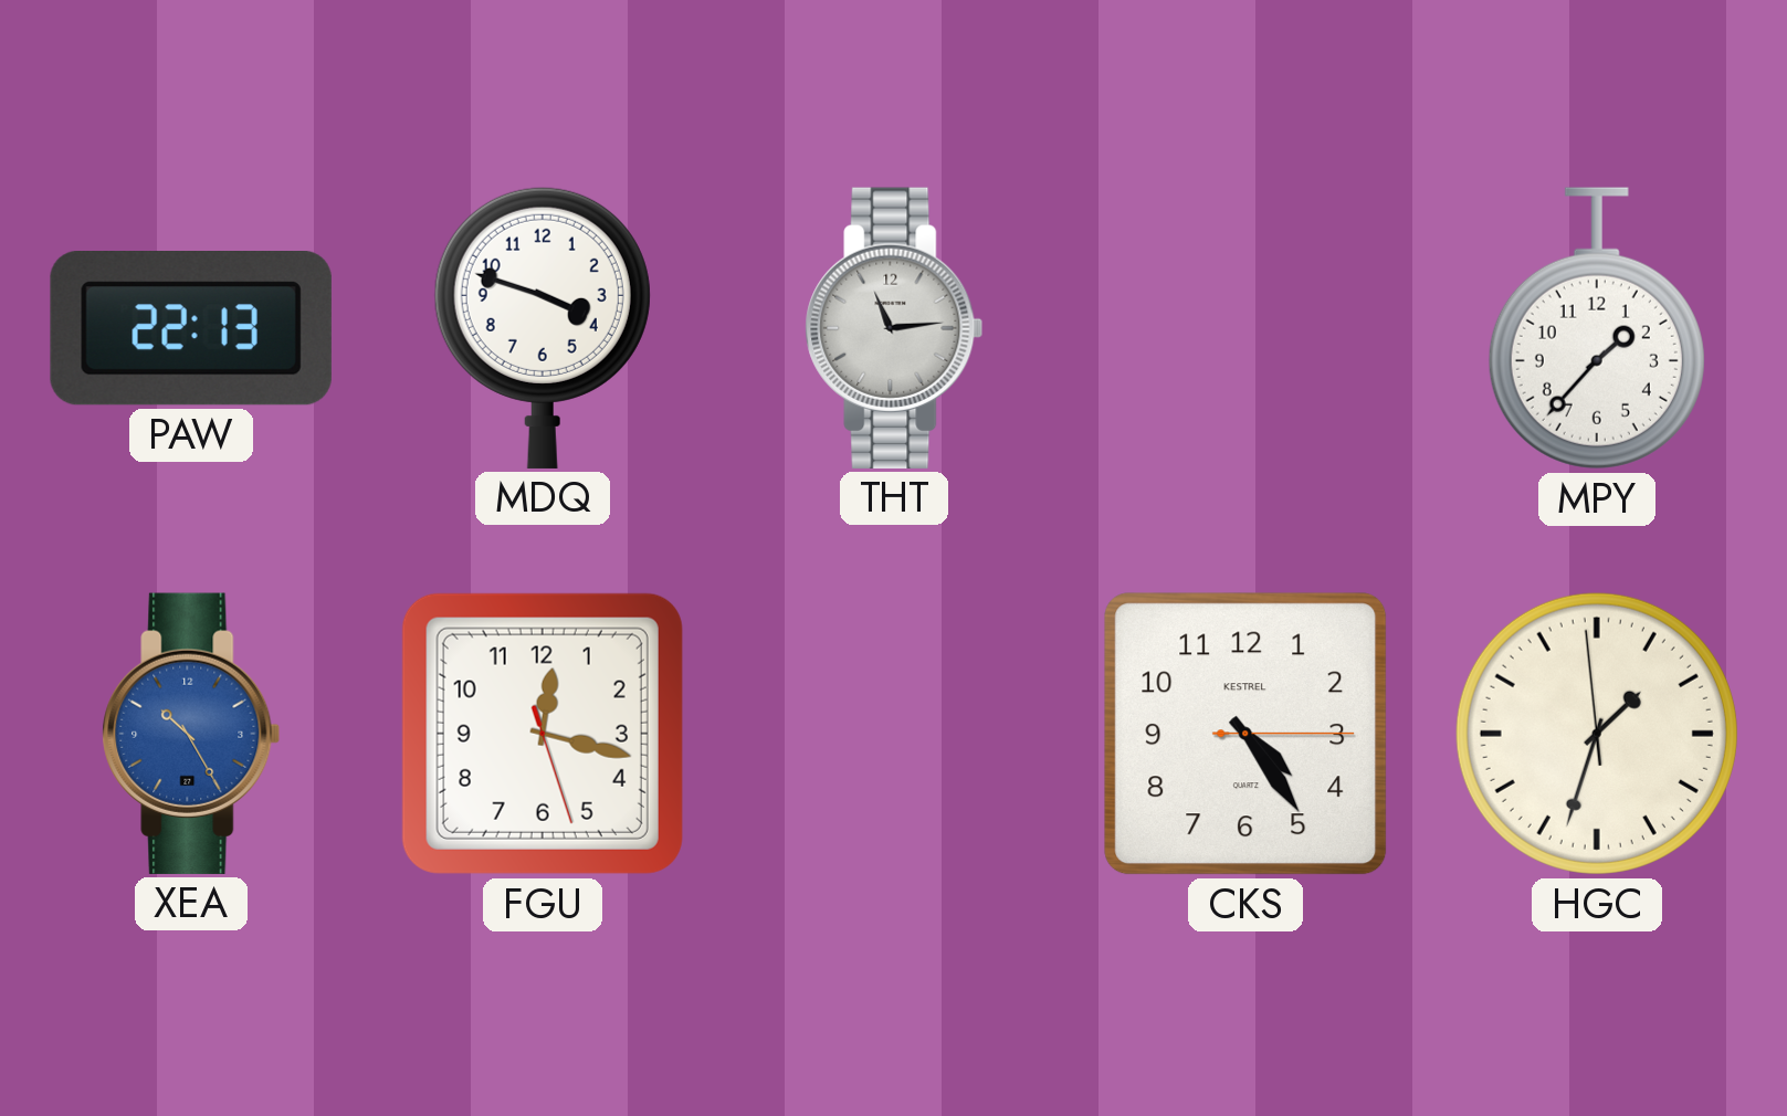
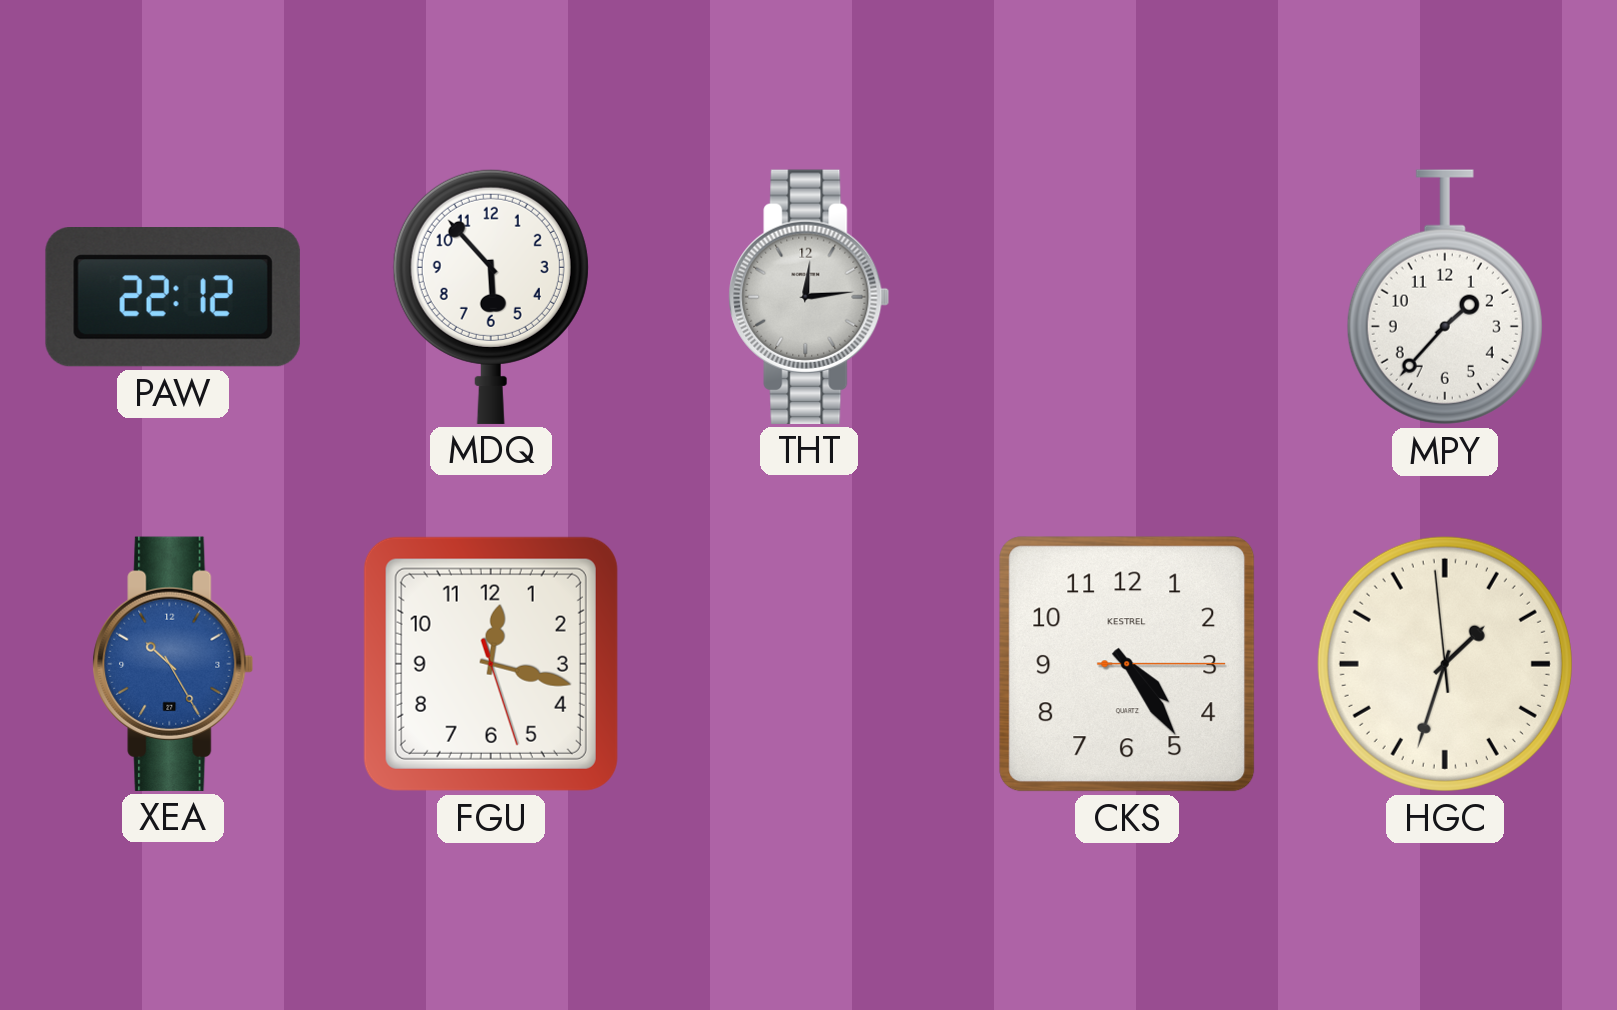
PAW: 22:13 -> 22:12
MDQ: 3:48 -> 5:53
THT: 11:14 -> 12:14
